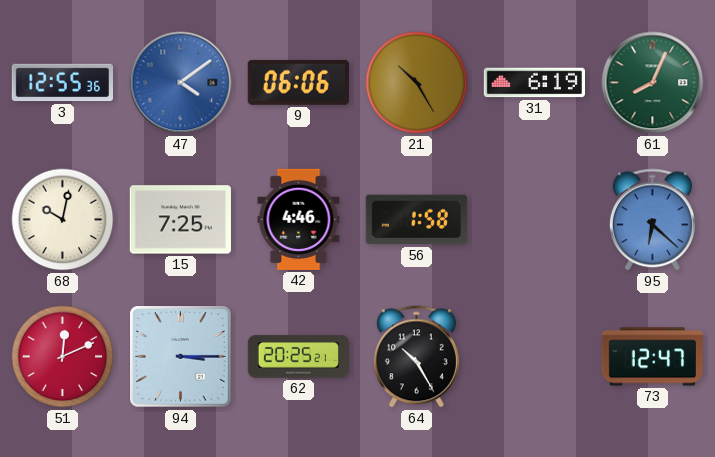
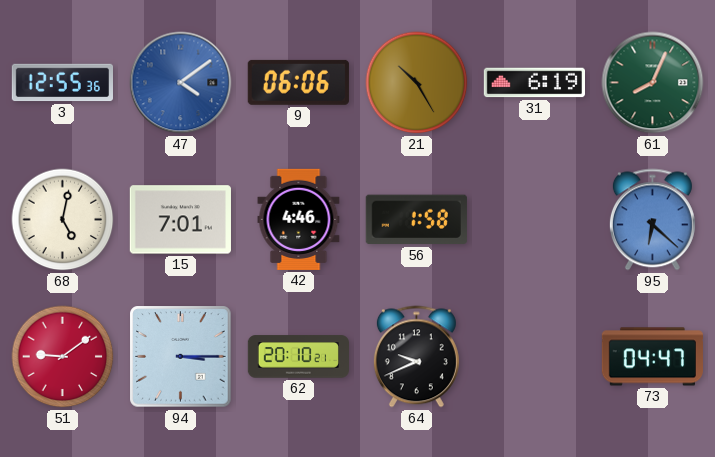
68: 10:02 -> 5:02
15: 7:25 -> 7:01
51: 12:11 -> 9:09
62: 20:25 -> 20:10
64: 10:25 -> 9:41
73: 12:47 -> 04:47
